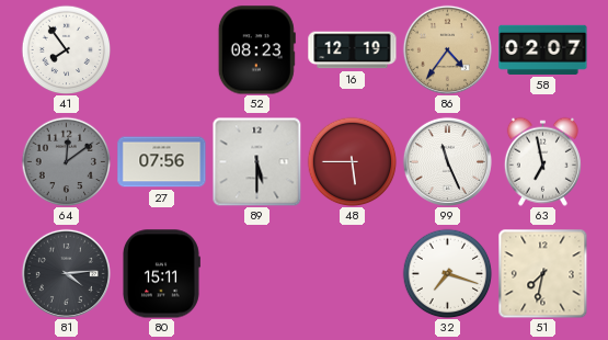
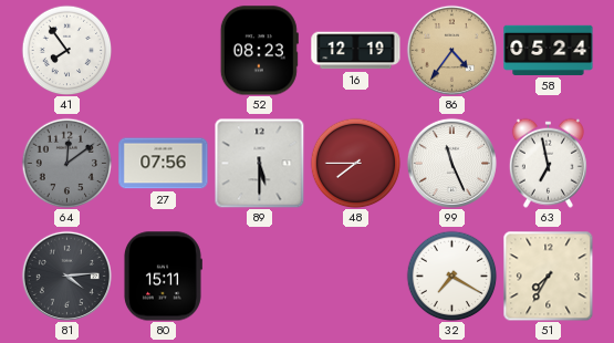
58: 02:07 -> 05:24
48: 5:45 -> 7:45
32: 7:18 -> 7:20
51: 7:32 -> 7:35
